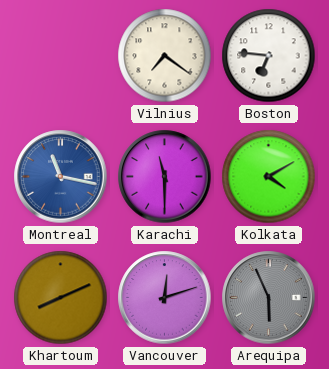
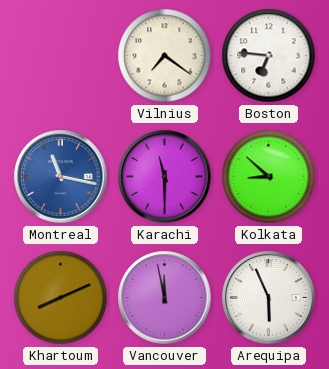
Kolkata: 4:10 -> 8:52
Vancouver: 12:12 -> 11:58
Arequipa dial: grey -> white
